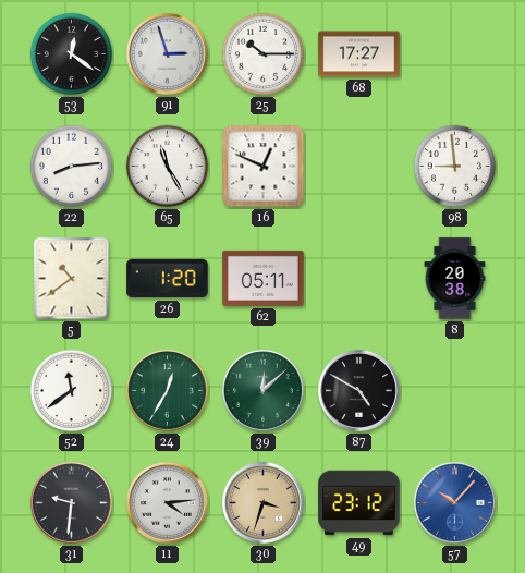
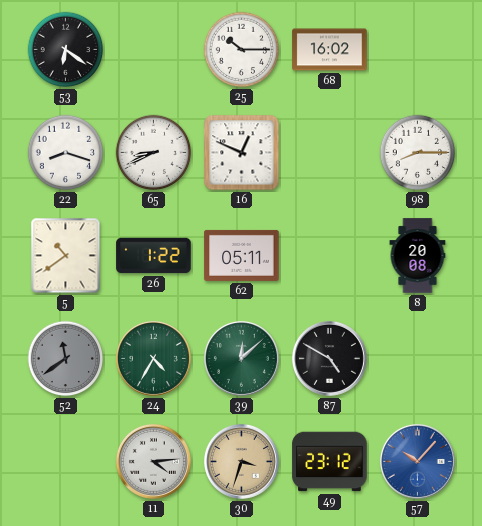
53: 12:21 -> 6:21
91: 2:57 -> none
68: 17:27 -> 16:02
22: 8:14 -> 8:18
65: 11:25 -> 8:41
98: 8:59 -> 8:15
26: 1:20 -> 1:22
8: 20:38 -> 20:08
52 dial: white -> grey
24: 12:35 -> 4:35
31: 9:31 -> none
